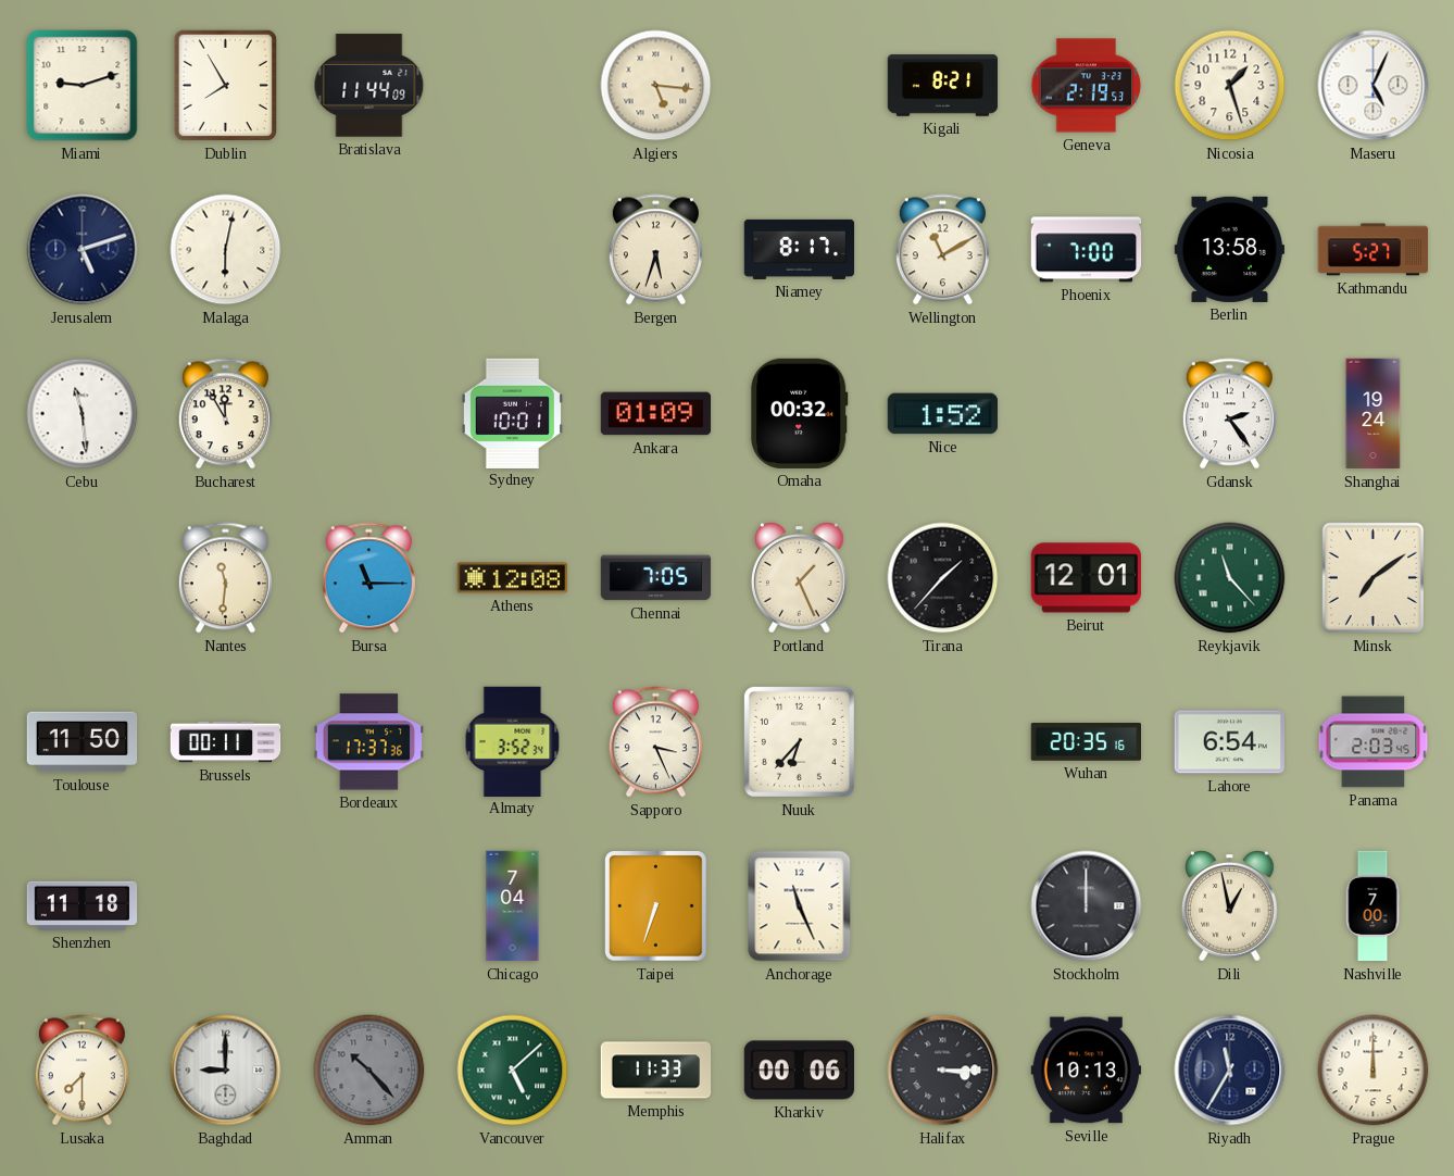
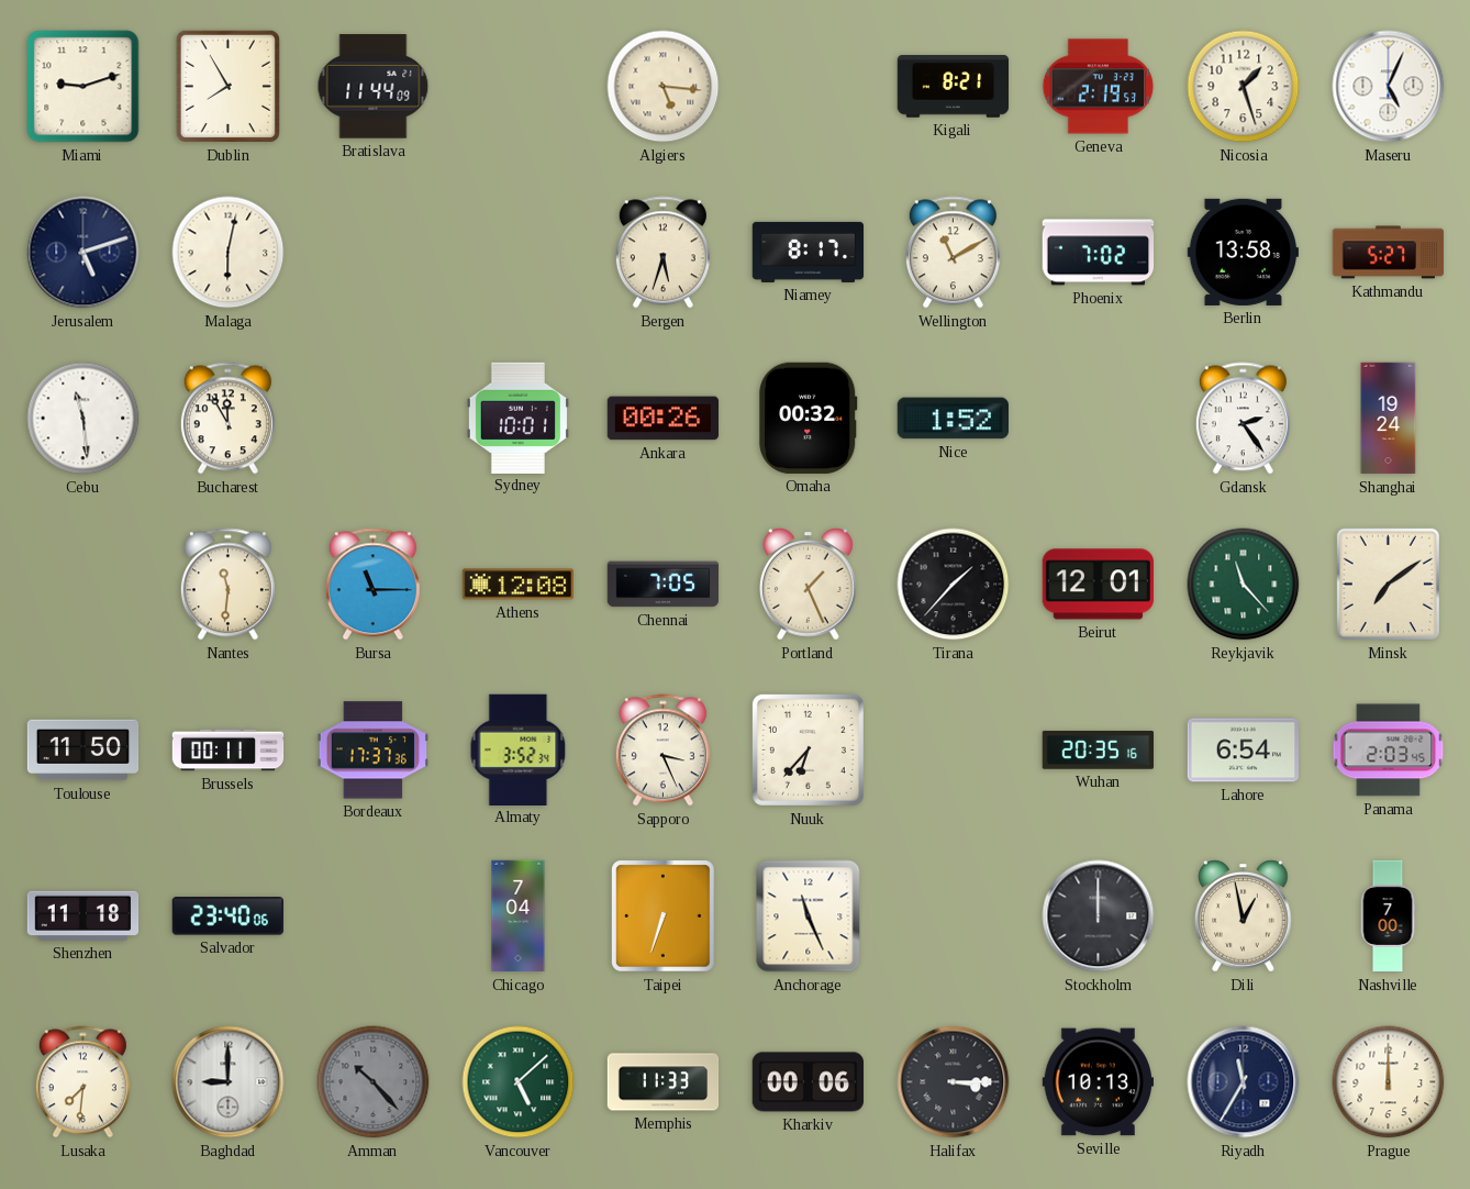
Phoenix: 7:00 -> 7:02
Ankara: 01:09 -> 00:26
Salvador: none -> 23:40
Lusaka: 7:30 -> 7:31
